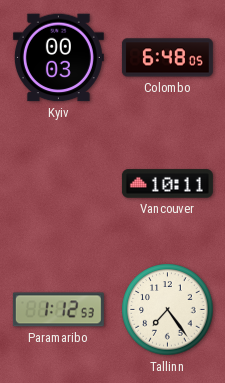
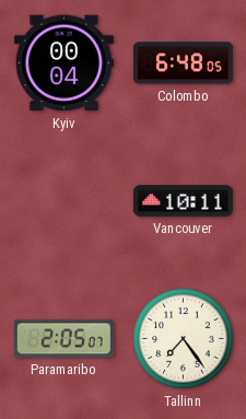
Kyiv: 00:03 -> 00:04
Paramaribo: 1:12 -> 2:05
